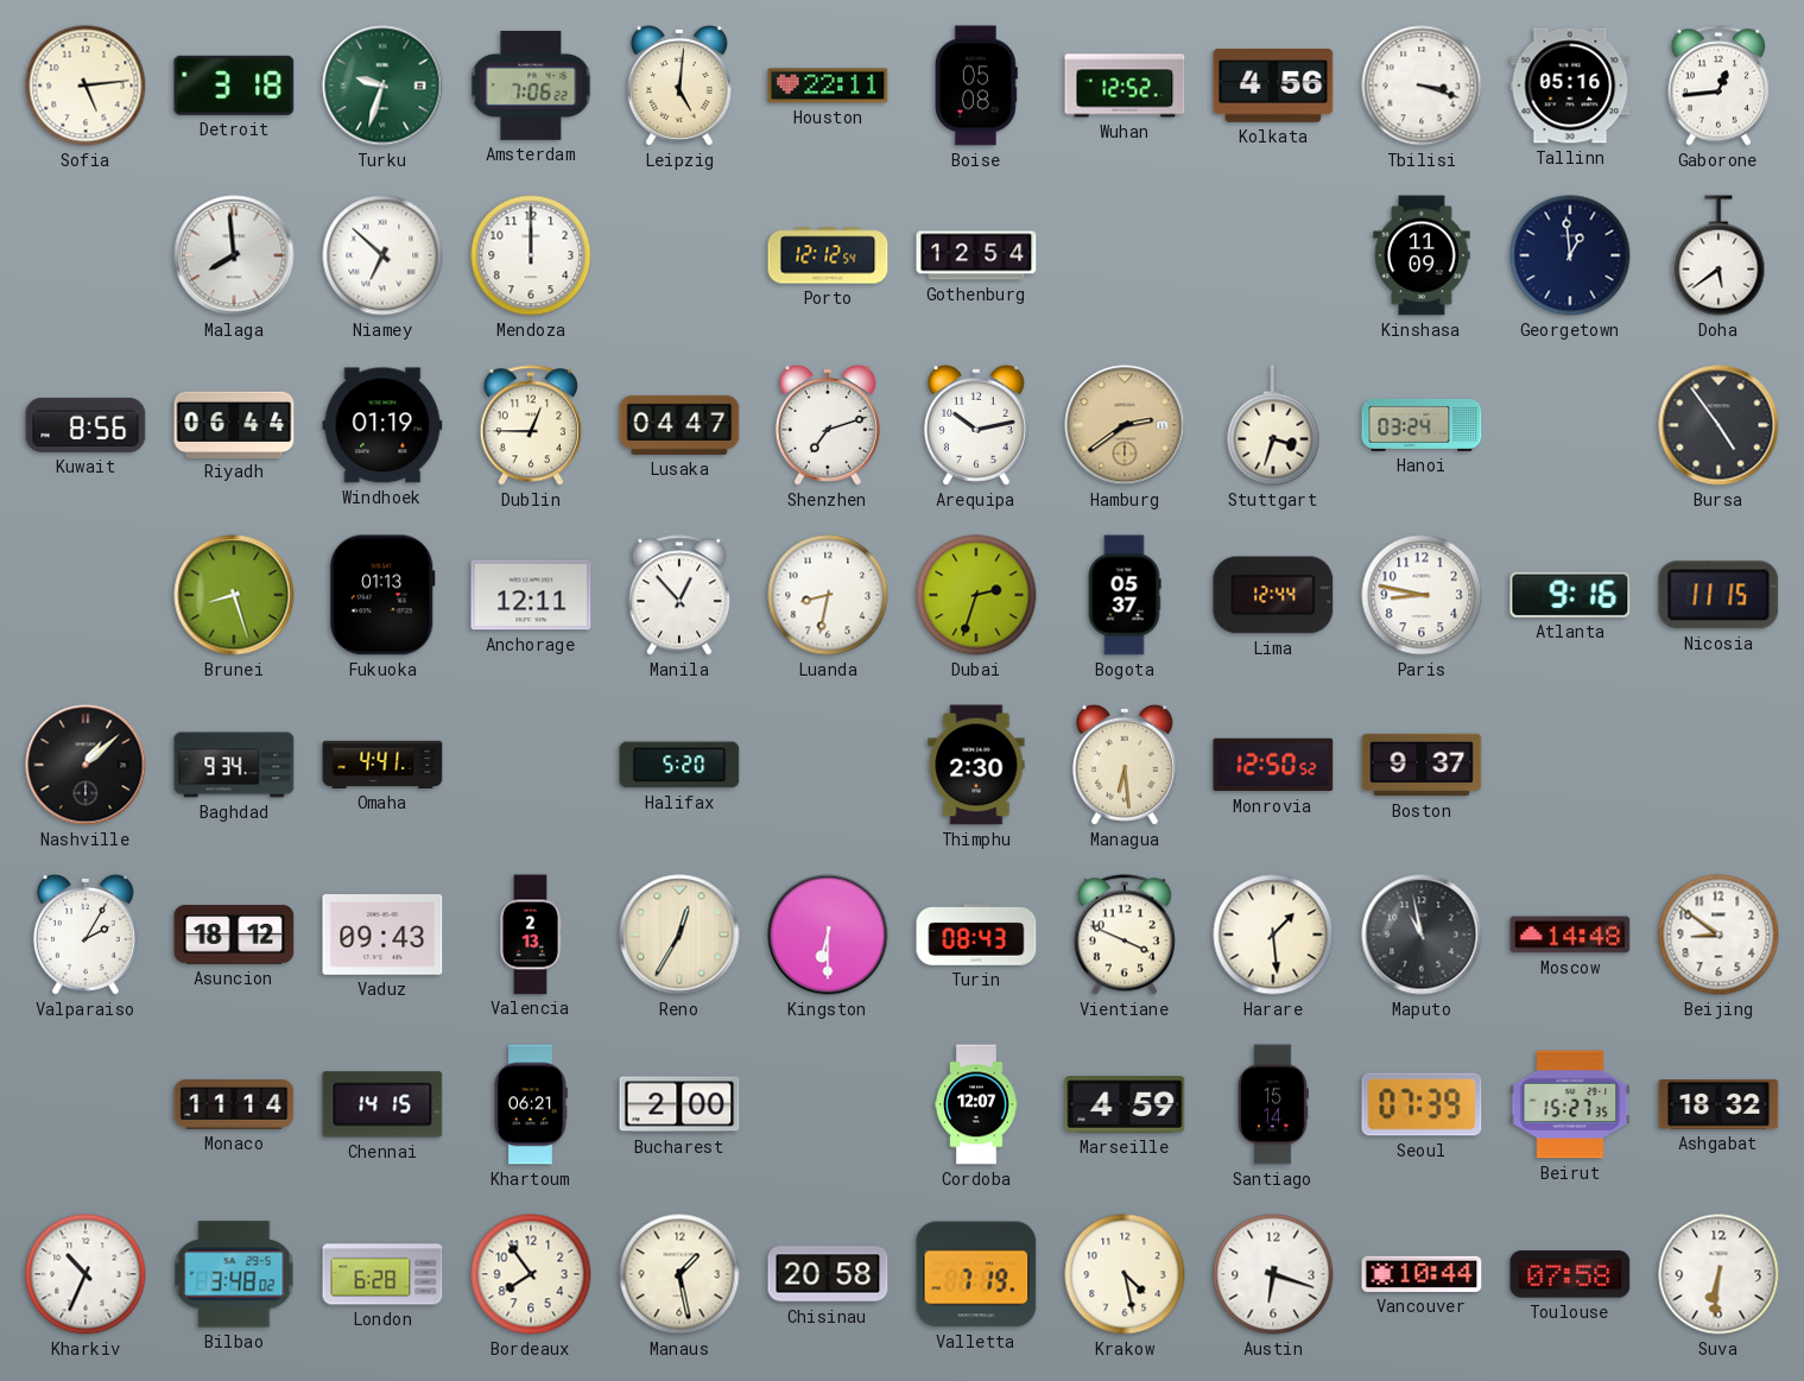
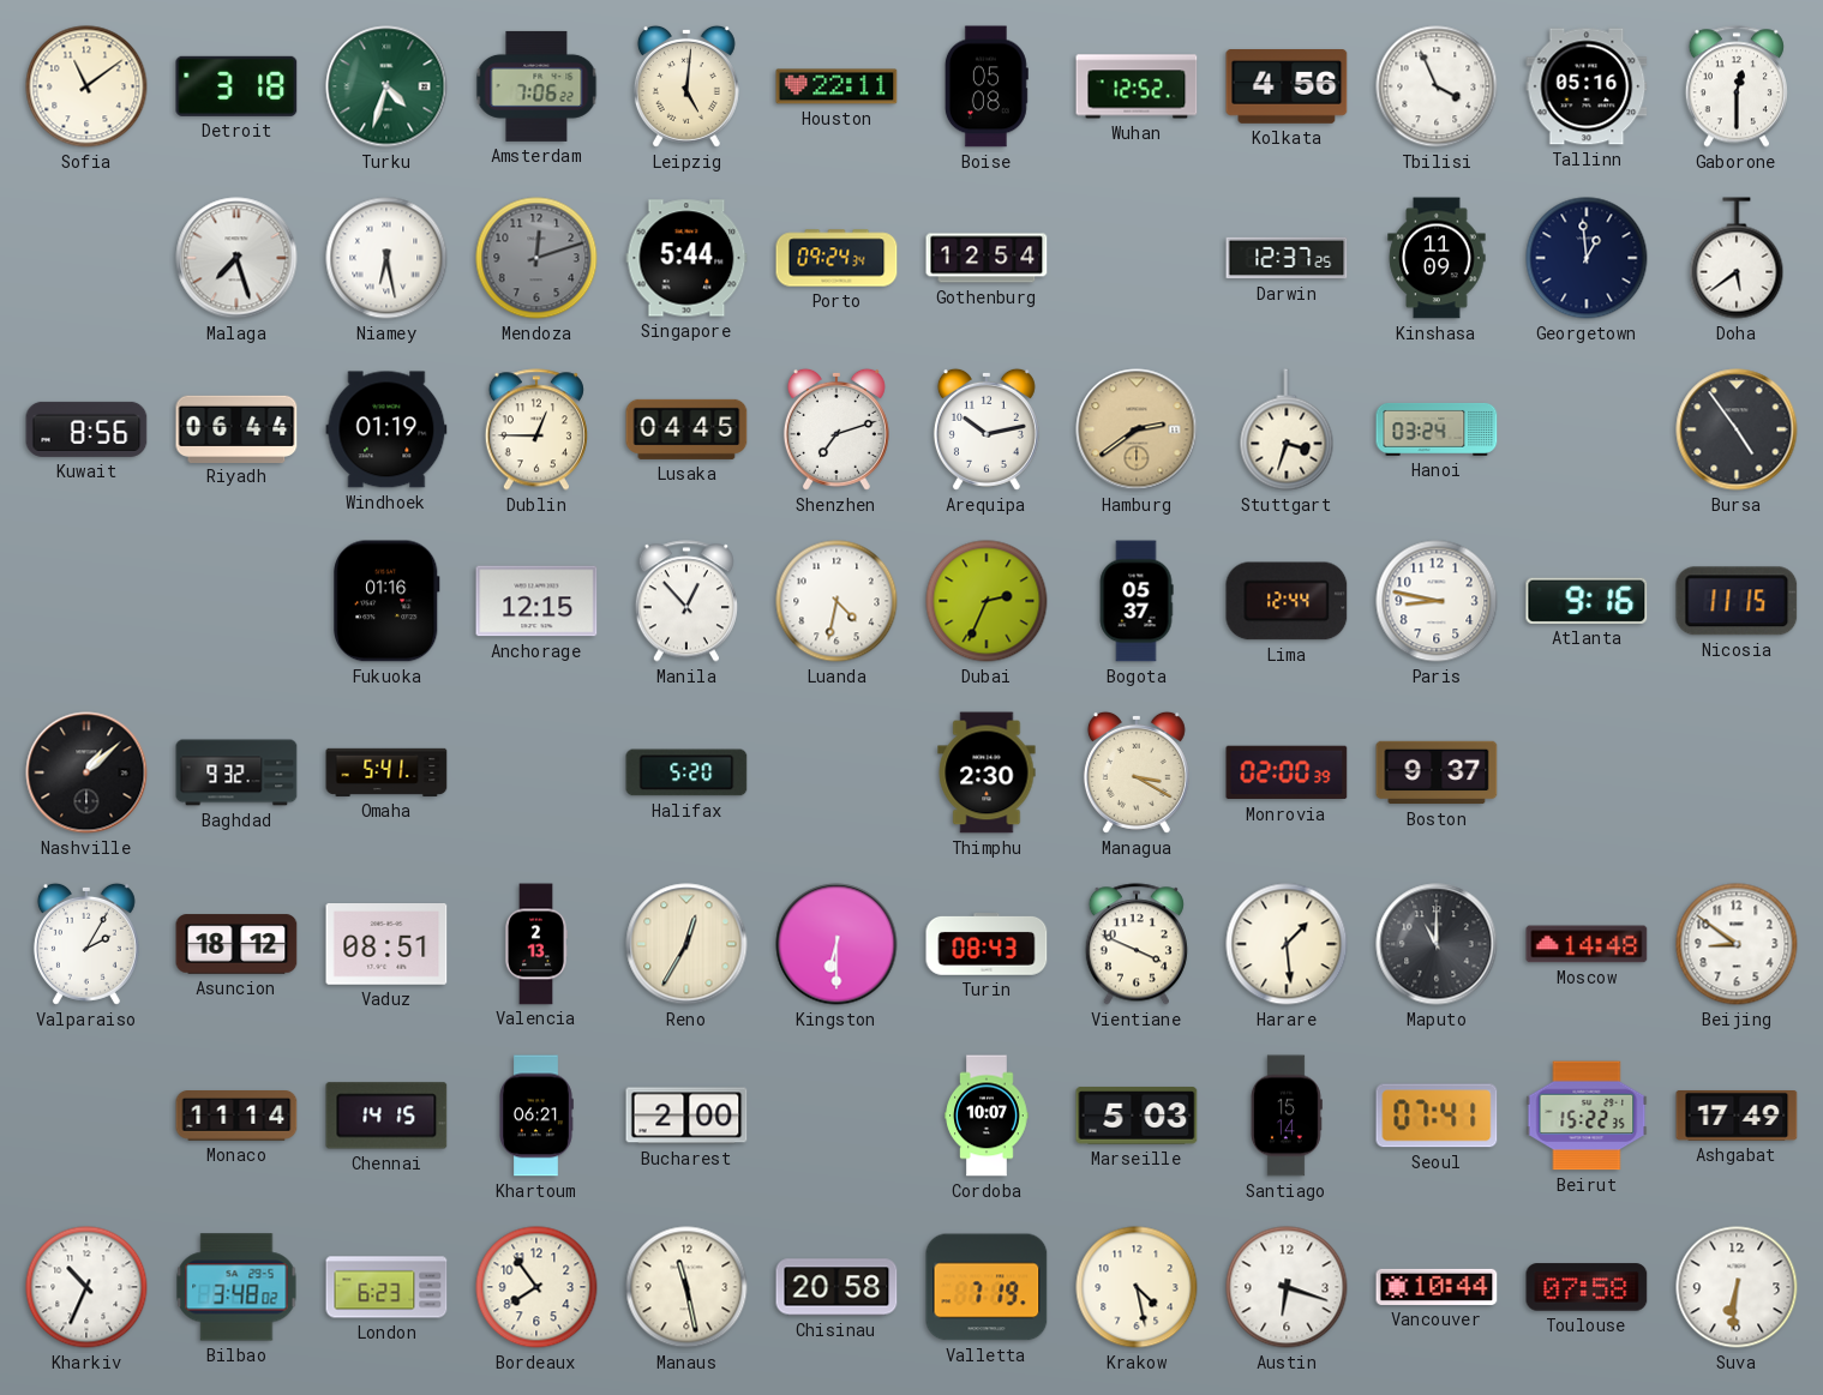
Sofia: 5:14 -> 11:09
Turku: 9:33 -> 4:33
Tbilisi: 3:18 -> 3:56
Gaborone: 12:44 -> 12:30
Malaga: 7:59 -> 7:27
Niamey: 6:52 -> 6:28
Mendoza: 12:00 -> 12:12
Mendoza dial: white -> grey
Singapore: none -> 5:44
Porto: 12:12 -> 09:24
Darwin: none -> 12:37
Lusaka: 04:47 -> 04:45
Brunei: 8:27 -> none
Fukuoka: 01:13 -> 01:16
Anchorage: 12:11 -> 12:15
Luanda: 8:32 -> 4:32
Dubai: 2:33 -> 2:34
Baghdad: 9:34 -> 9:32
Omaha: 4:41 -> 5:41
Managua: 6:29 -> 3:20
Monrovia: 12:50 -> 02:00
Vaduz: 09:43 -> 08:51
Maputo: 10:58 -> 11:00
Cordoba: 12:07 -> 10:07
Marseille: 4:59 -> 5:03
Seoul: 07:39 -> 07:41
Beirut: 15:27 -> 15:22
Ashgabat: 18:32 -> 17:49
London: 6:28 -> 6:23
Manaus: 1:28 -> 11:28
